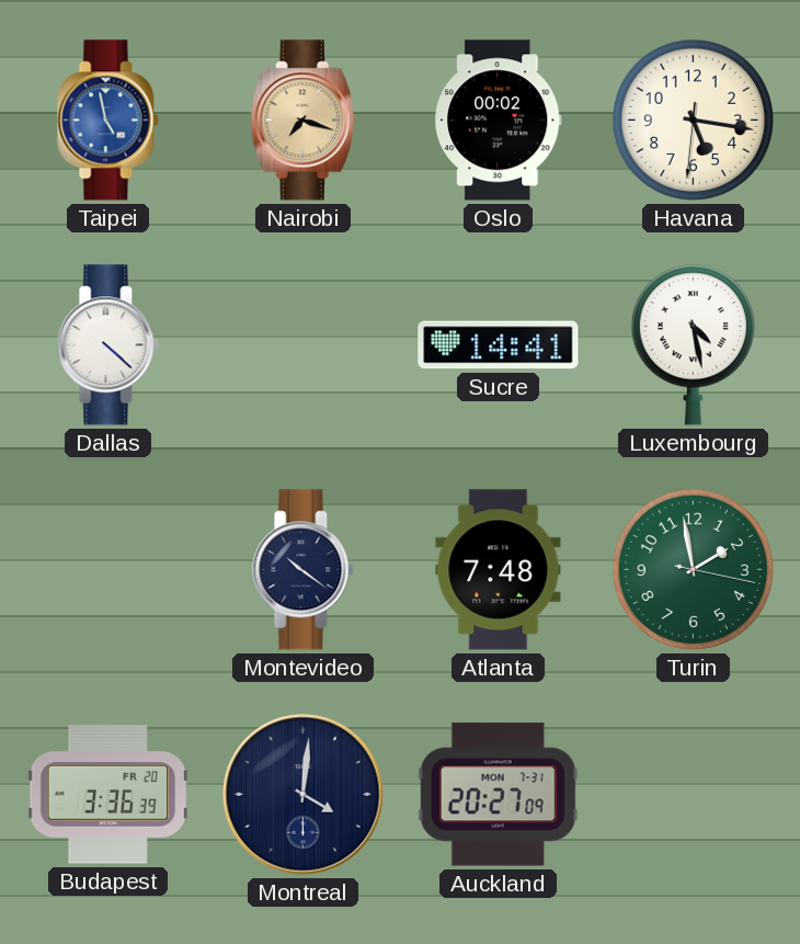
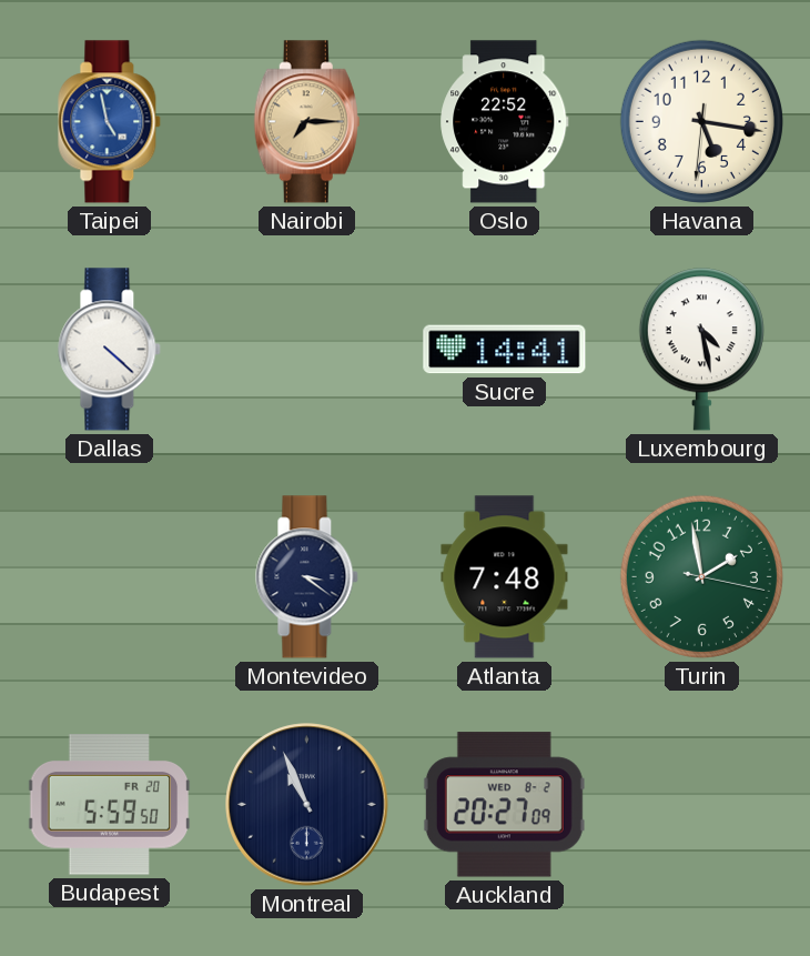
Nairobi: 7:18 -> 7:15
Oslo: 00:02 -> 22:52
Montevideo: 10:21 -> 3:21
Budapest: 3:36 -> 5:59
Montreal: 4:01 -> 10:56
Auckland date: MON 7-31 -> WED 8-2
